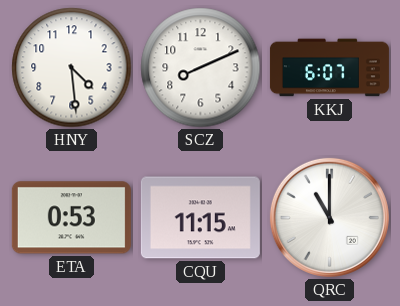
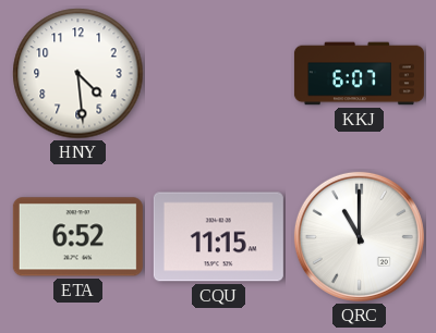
SCZ: 8:11 -> none
ETA: 0:53 -> 6:52
